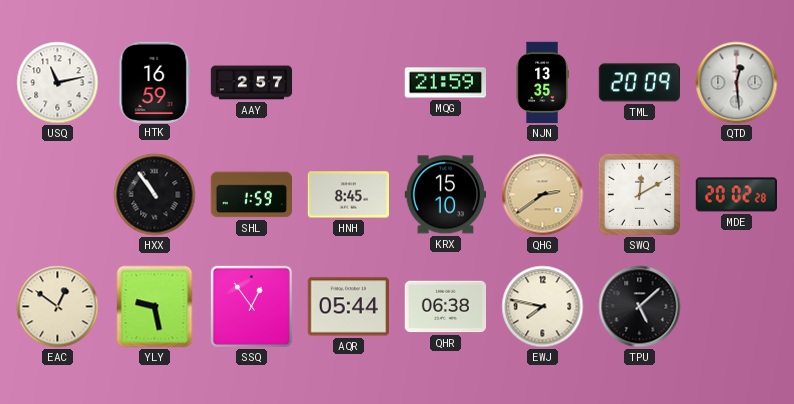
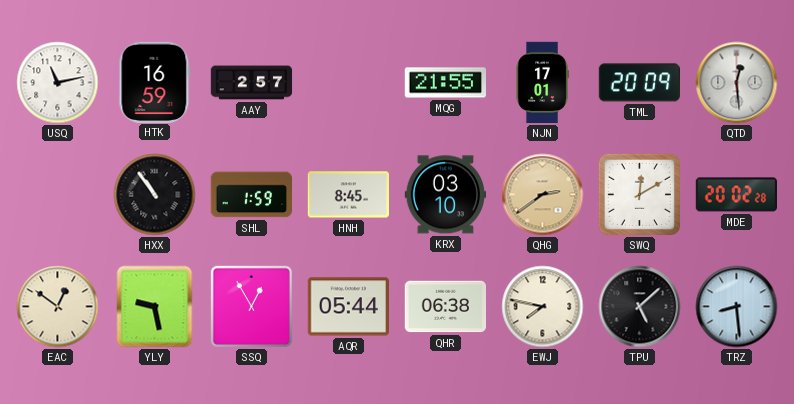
MQG: 21:59 -> 21:55
NJN: 13:35 -> 17:01
KRX: 15:10 -> 03:10
SSQ: 12:54 -> 12:55
TRZ: none -> 8:29
